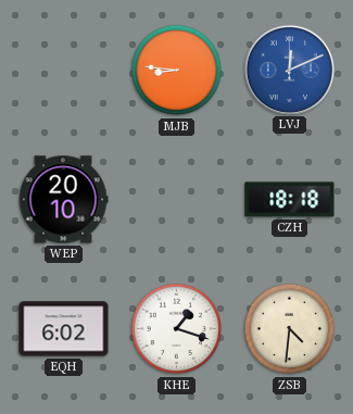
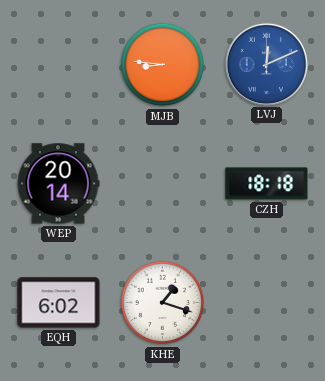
WEP: 20:10 -> 20:14
ZSB: 4:31 -> none
